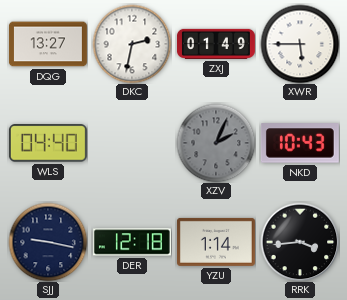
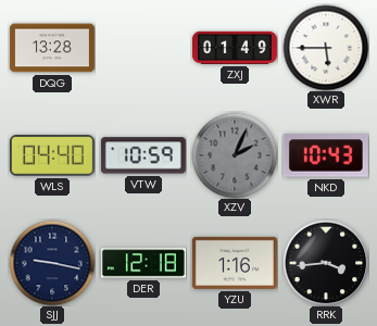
DQG: 13:27 -> 13:28
DKC: 2:32 -> none
VTW: none -> 10:59
YZU: 1:14 -> 1:16
